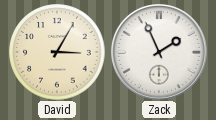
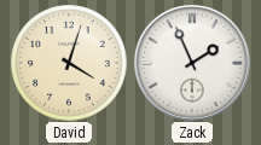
David: 3:05 -> 4:03
